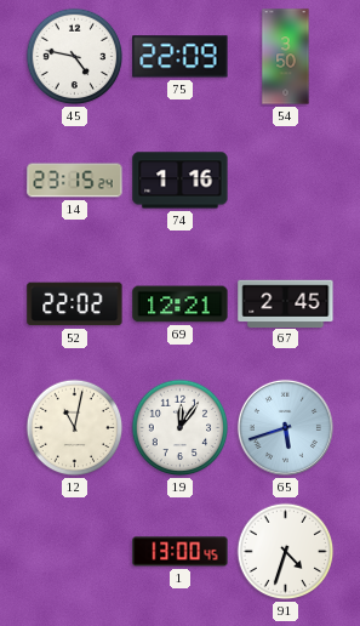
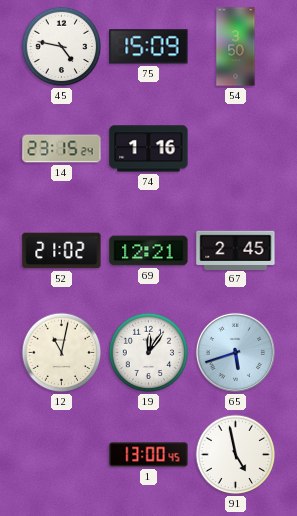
75: 22:09 -> 15:09
52: 22:02 -> 21:02
91: 4:33 -> 4:58
